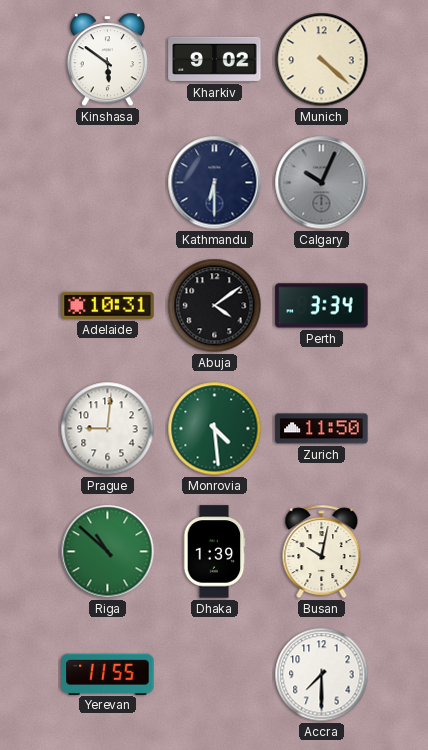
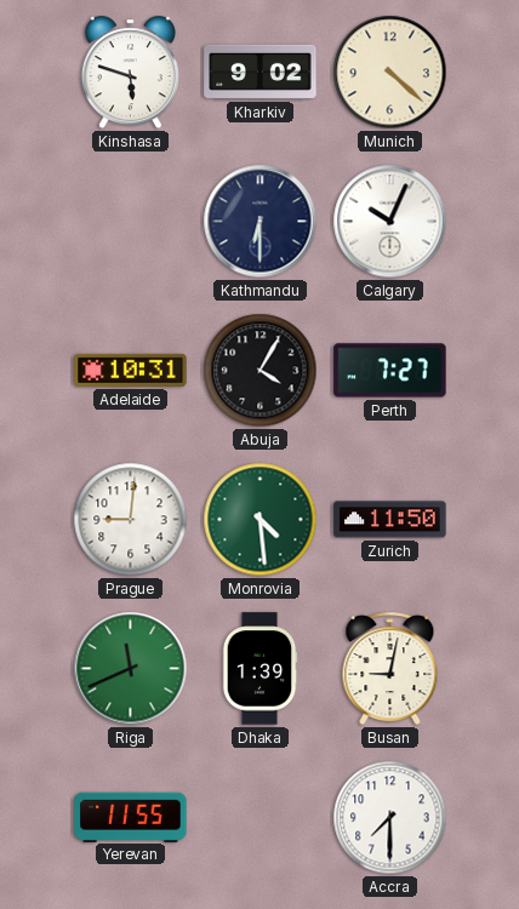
Kinshasa: 5:51 -> 5:48
Calgary dial: grey -> white
Abuja: 4:09 -> 4:05
Perth: 3:34 -> 7:27
Riga: 10:52 -> 11:41
Busan: 10:02 -> 9:02
